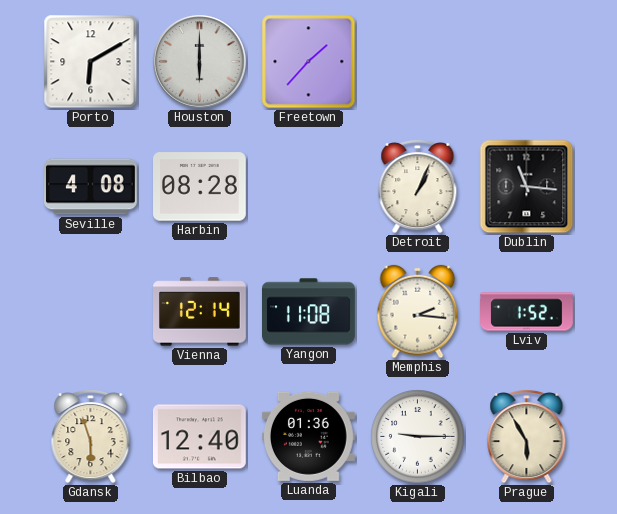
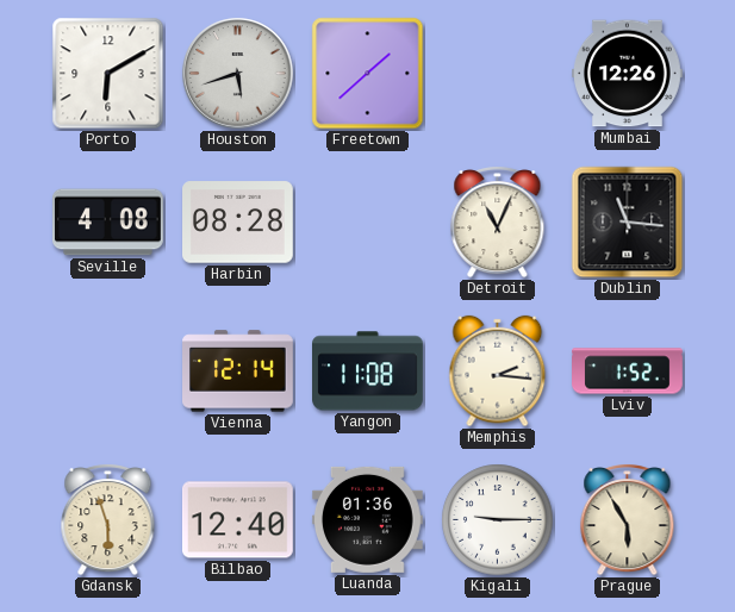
Houston: 6:00 -> 5:42
Freetown: 1:37 -> 1:38
Mumbai: none -> 12:26
Detroit: 1:04 -> 11:04
